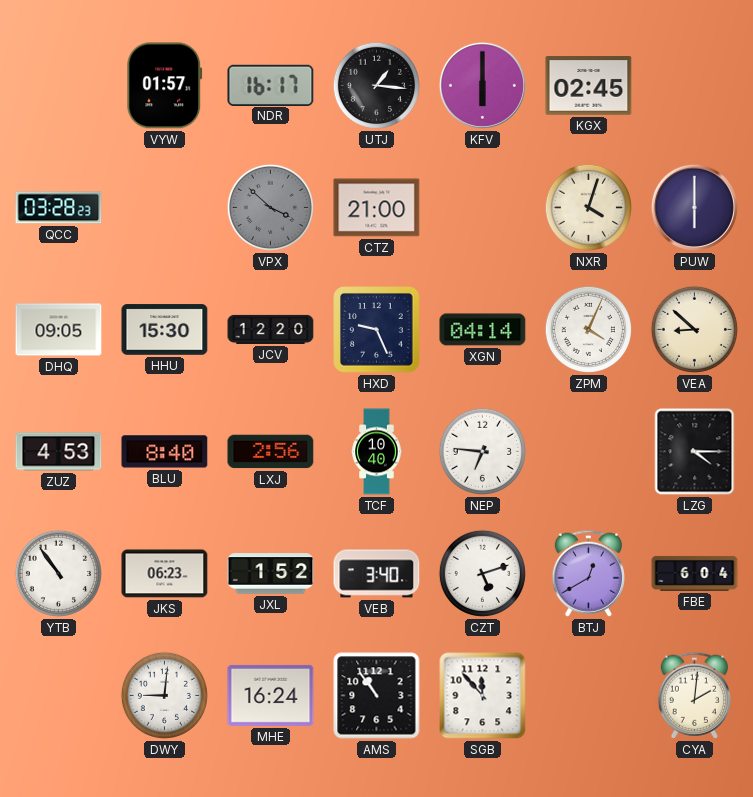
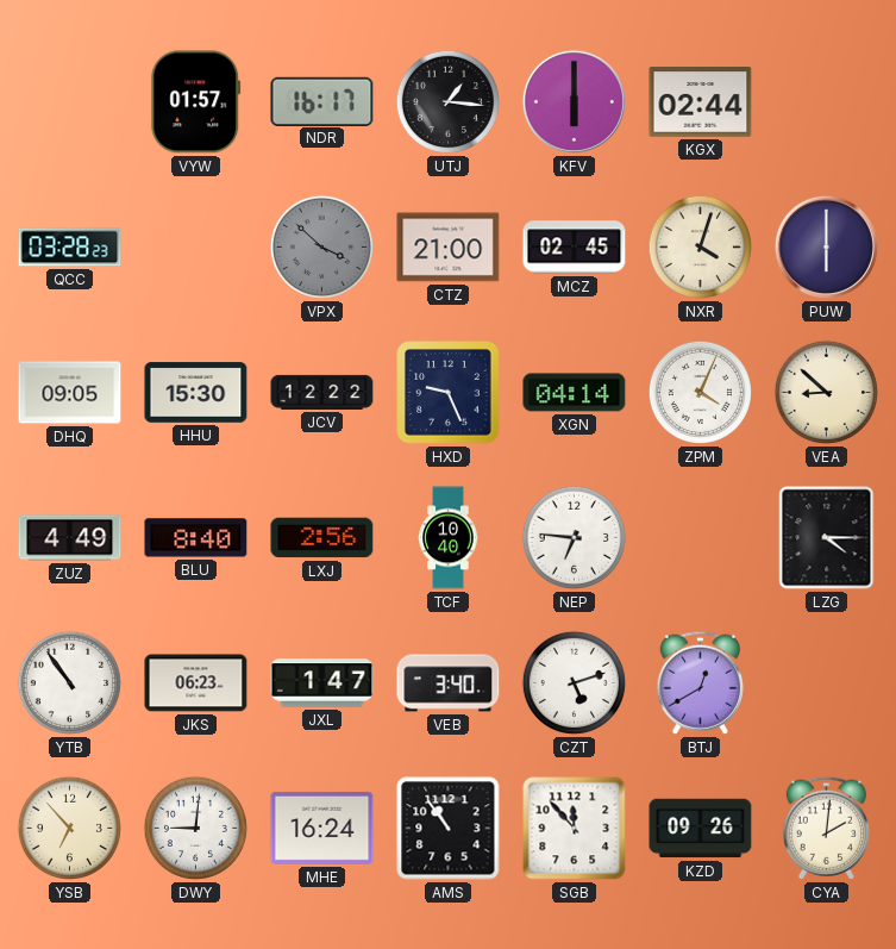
KGX: 02:45 -> 02:44
MCZ: none -> 02:45
JCV: 12:20 -> 12:22
ZUZ: 4:53 -> 4:49
JXL: 1:52 -> 1:47
FBE: 6:04 -> none
YSB: none -> 6:53
KZD: none -> 09:26
